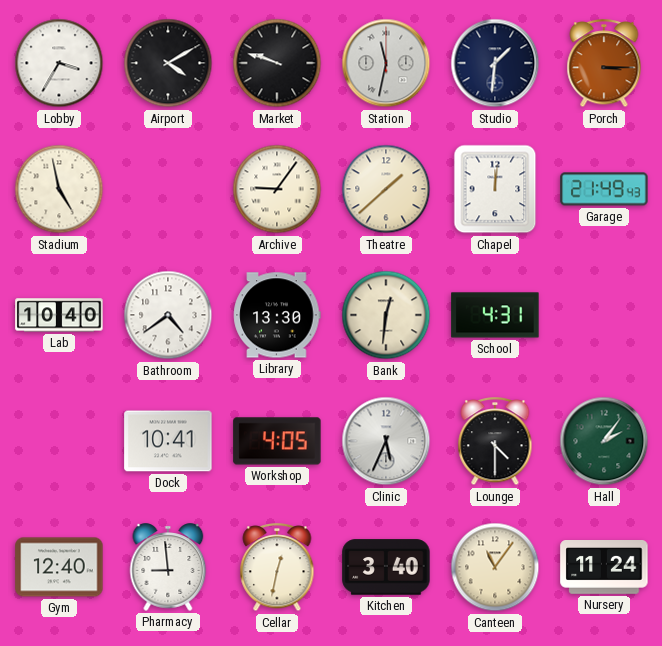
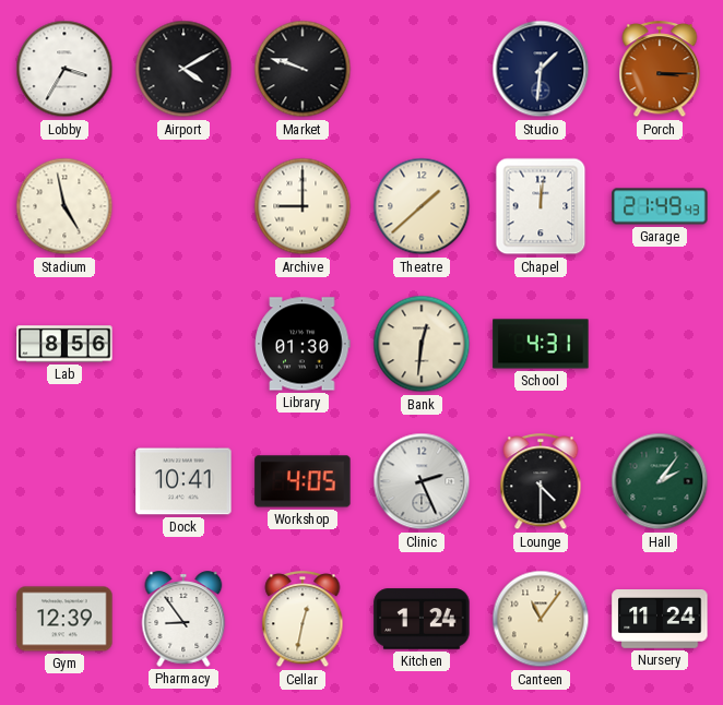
Station: 11:32 -> none
Archive: 9:06 -> 9:00
Lab: 10:40 -> 8:56
Bathroom: 4:39 -> none
Library: 13:30 -> 01:30
Clinic: 5:34 -> 2:26
Gym: 12:40 -> 12:39
Pharmacy: 8:59 -> 8:54
Kitchen: 3:40 -> 1:24
